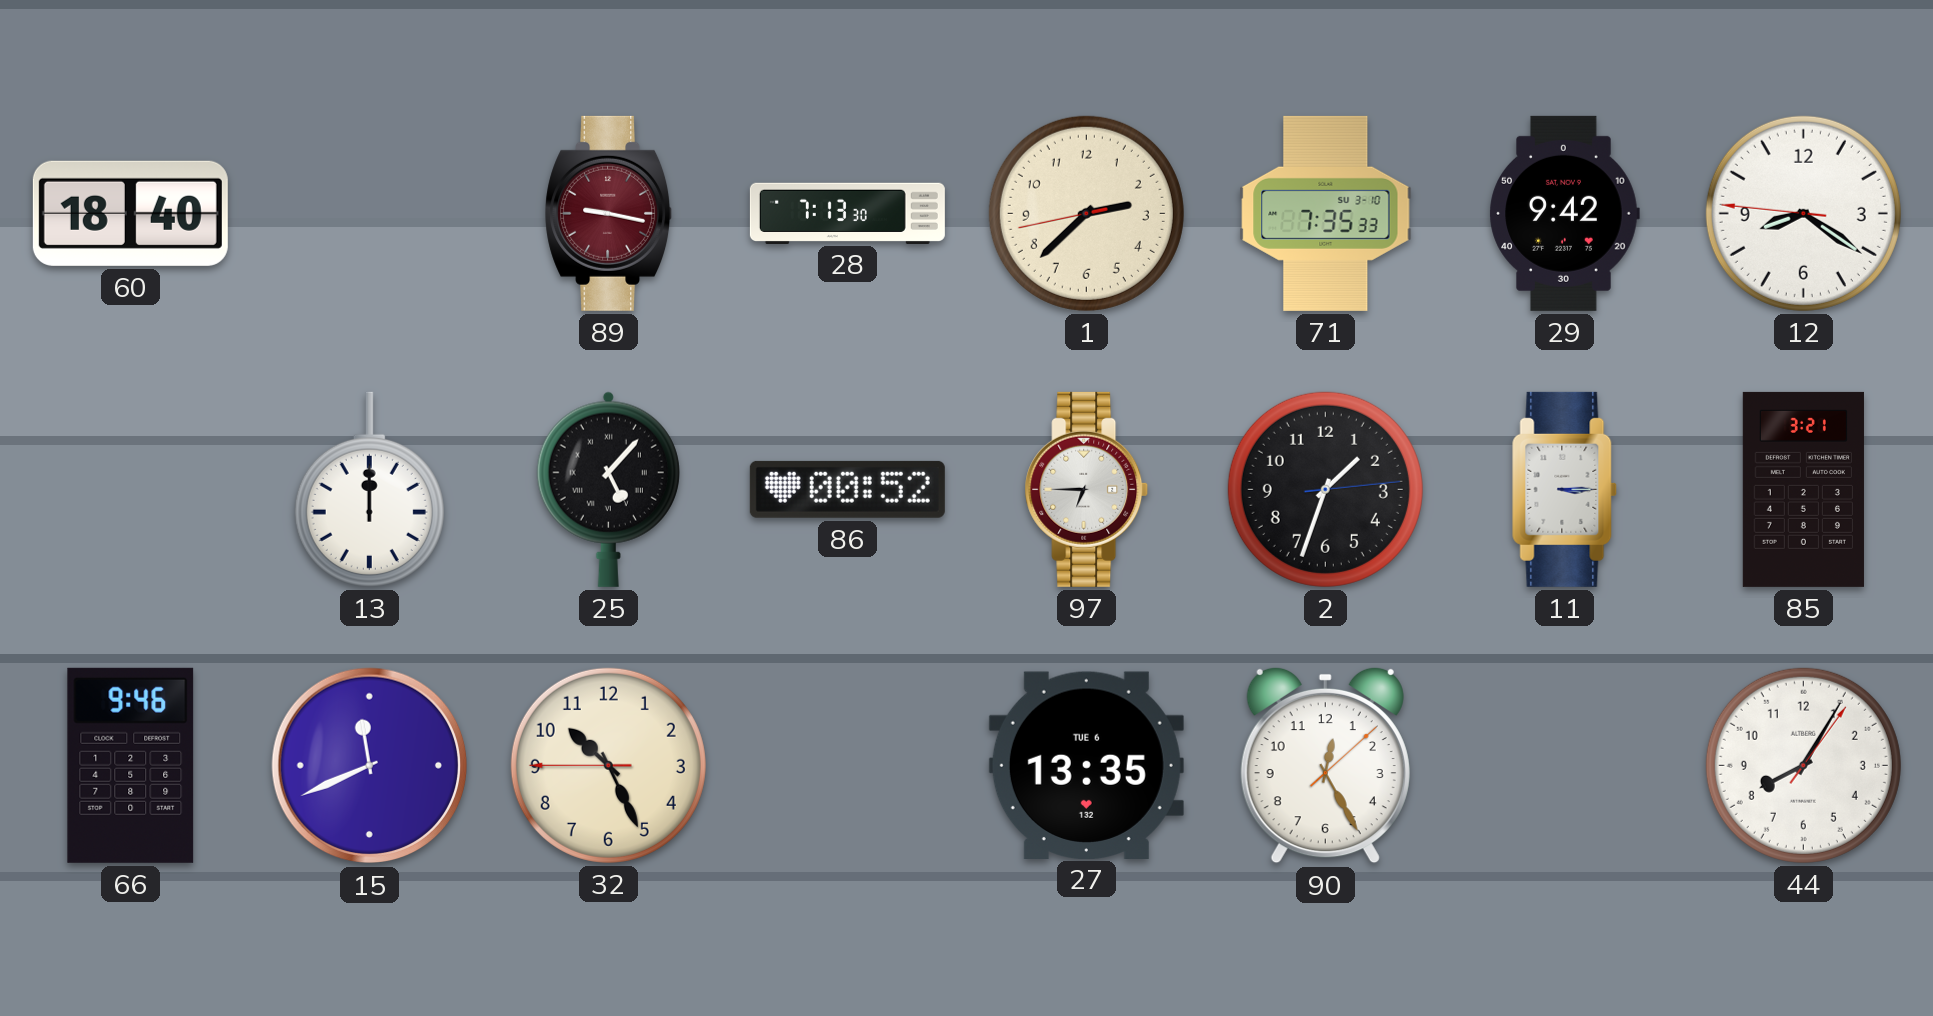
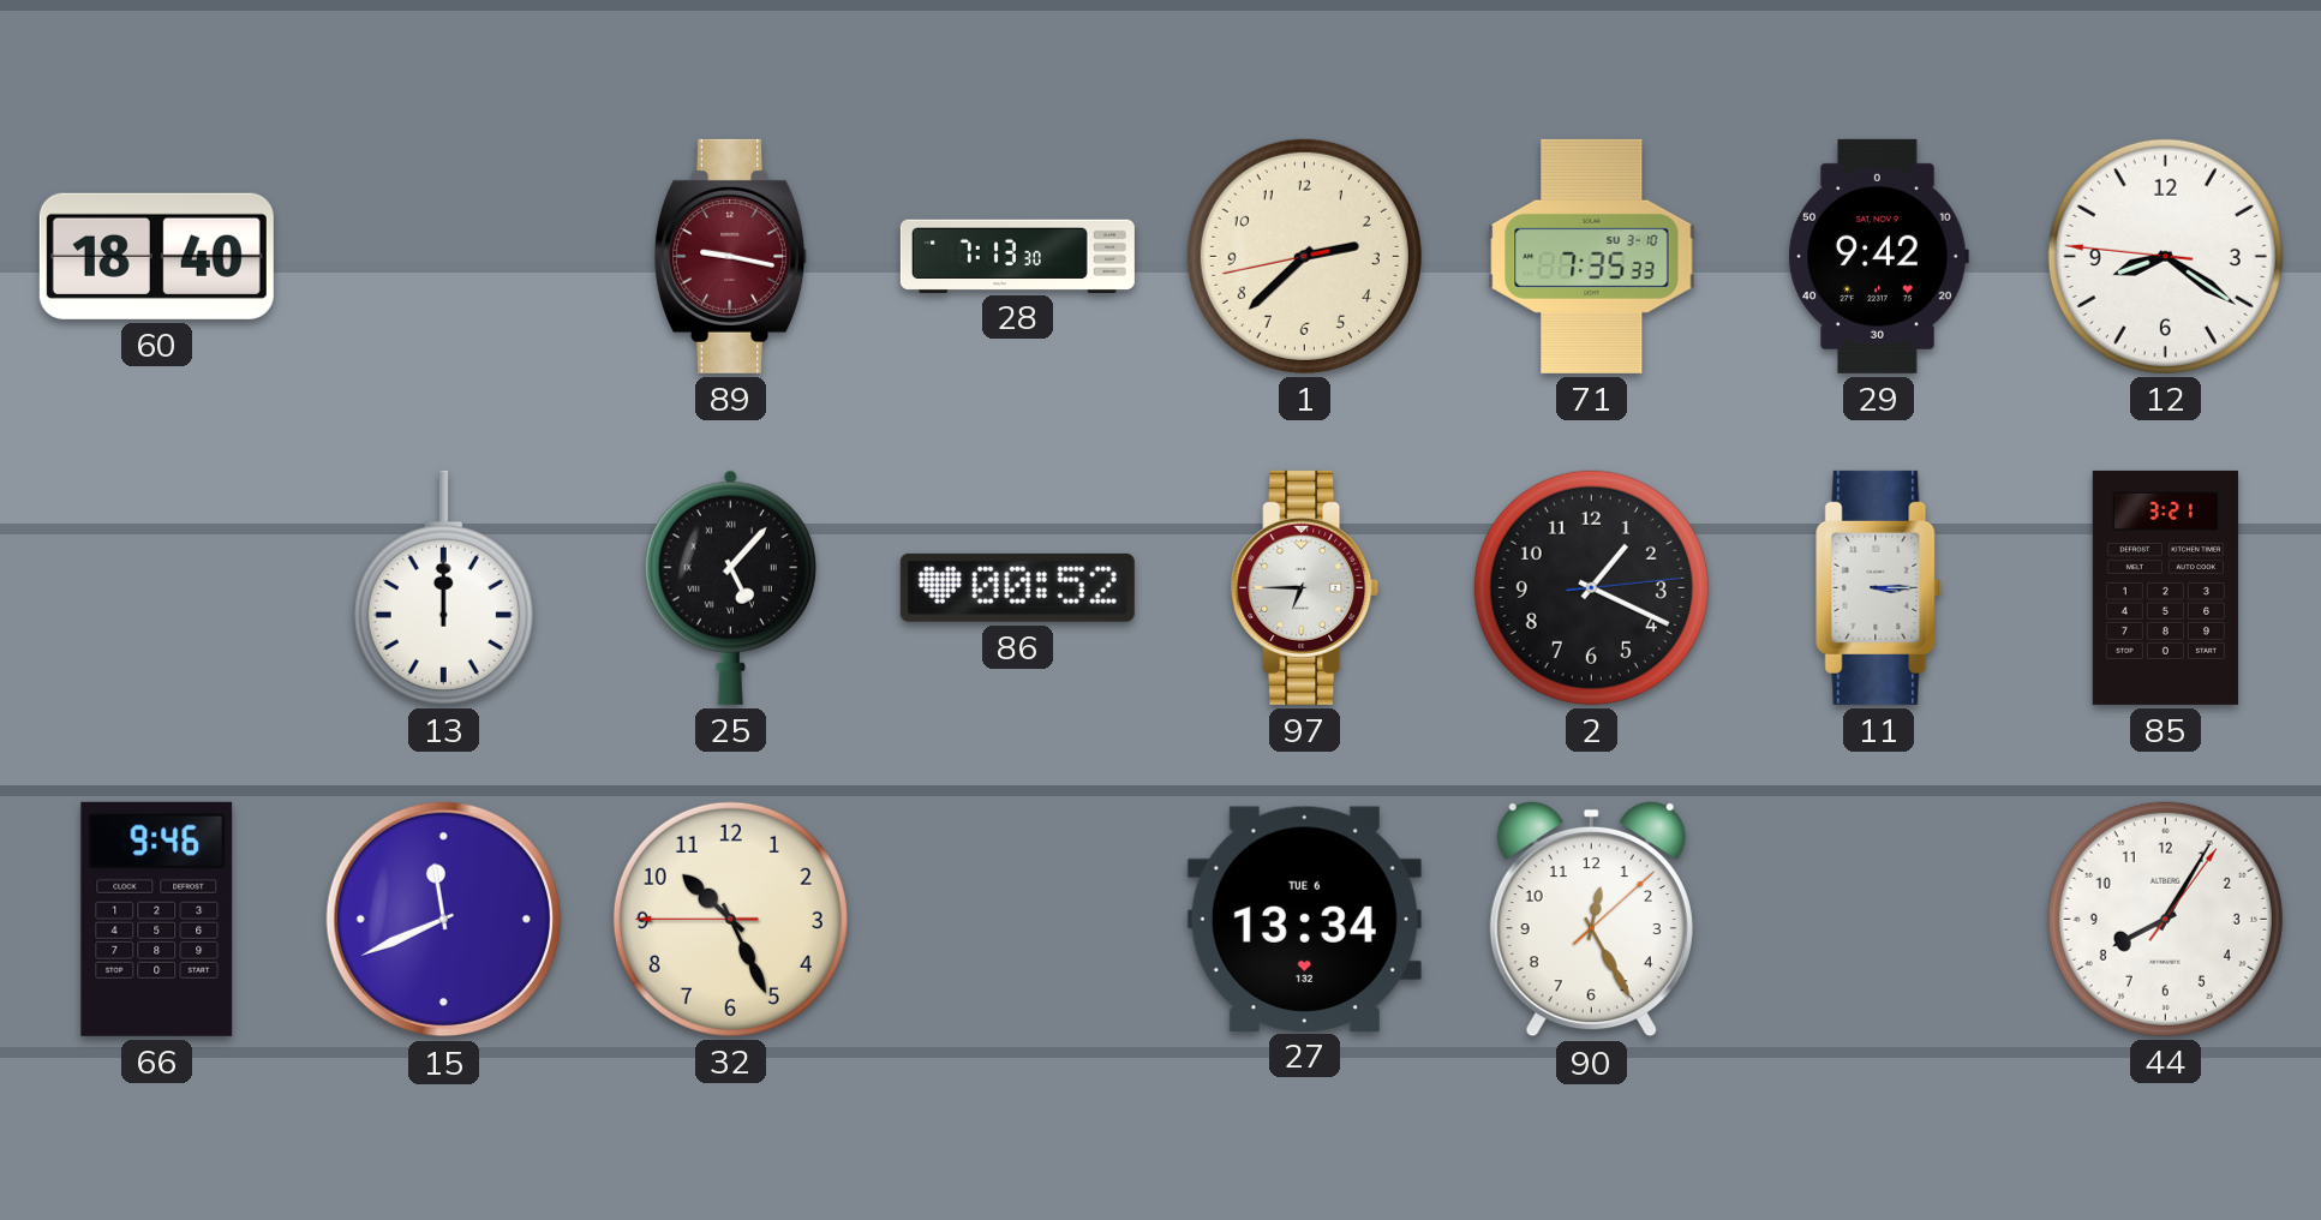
2: 1:33 -> 1:19
27: 13:35 -> 13:34
